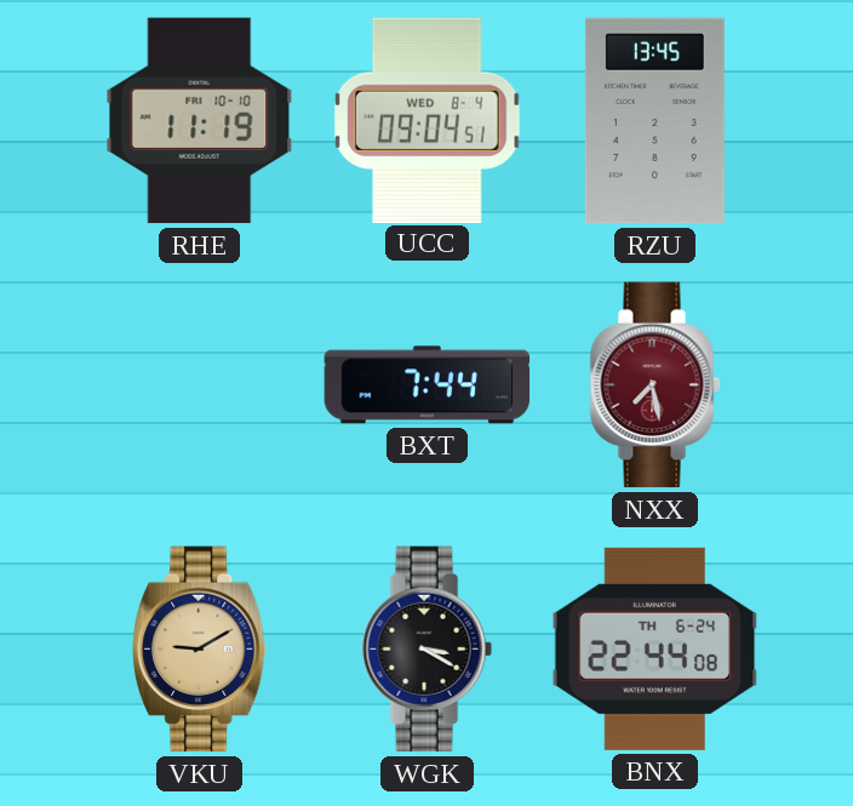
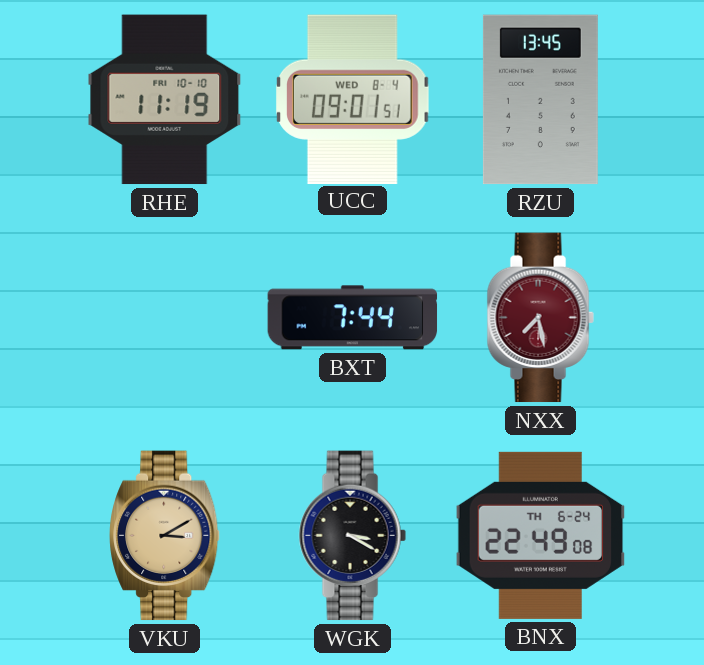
UCC: 09:04 -> 09:01
VKU: 9:10 -> 3:10
BNX: 22:44 -> 22:49
